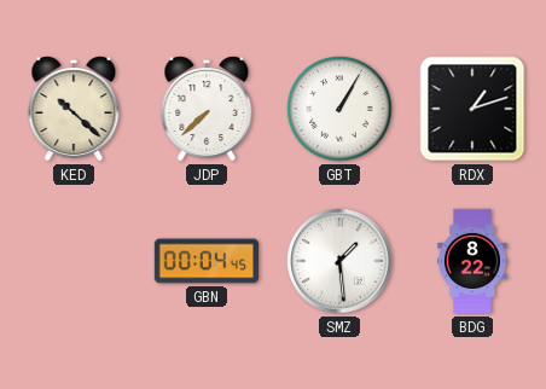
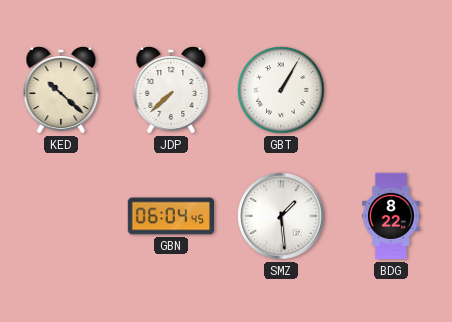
RDX: 1:12 -> none
GBN: 00:04 -> 06:04
